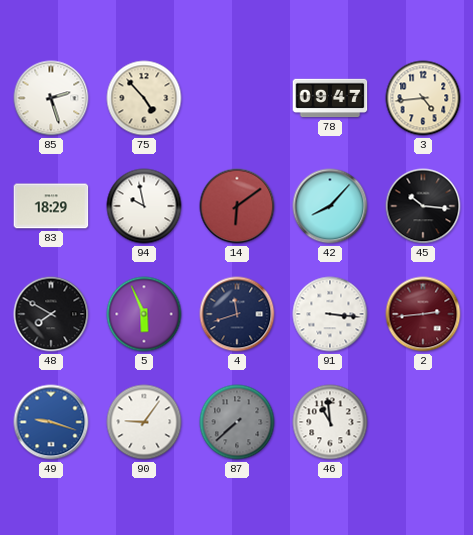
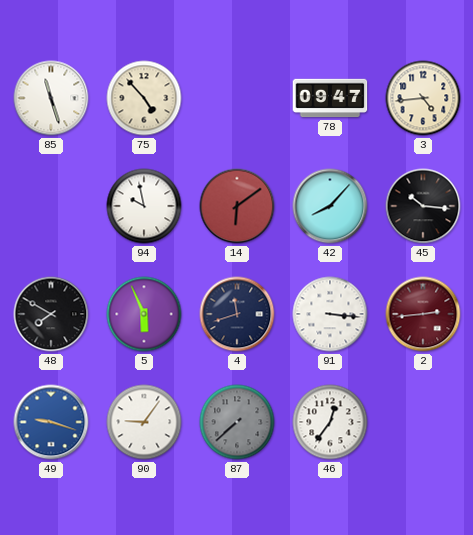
85: 2:27 -> 11:27
83: 18:29 -> none
46: 10:59 -> 12:36
